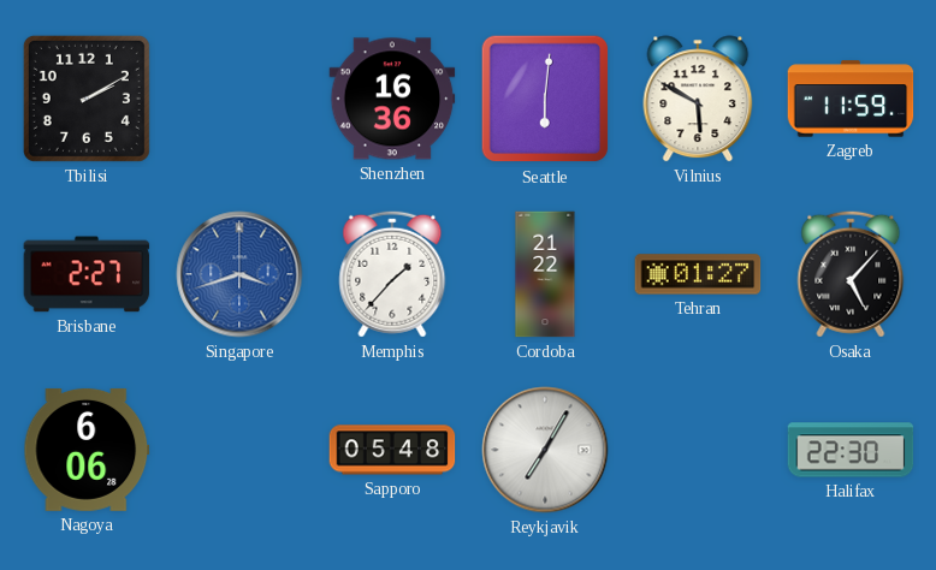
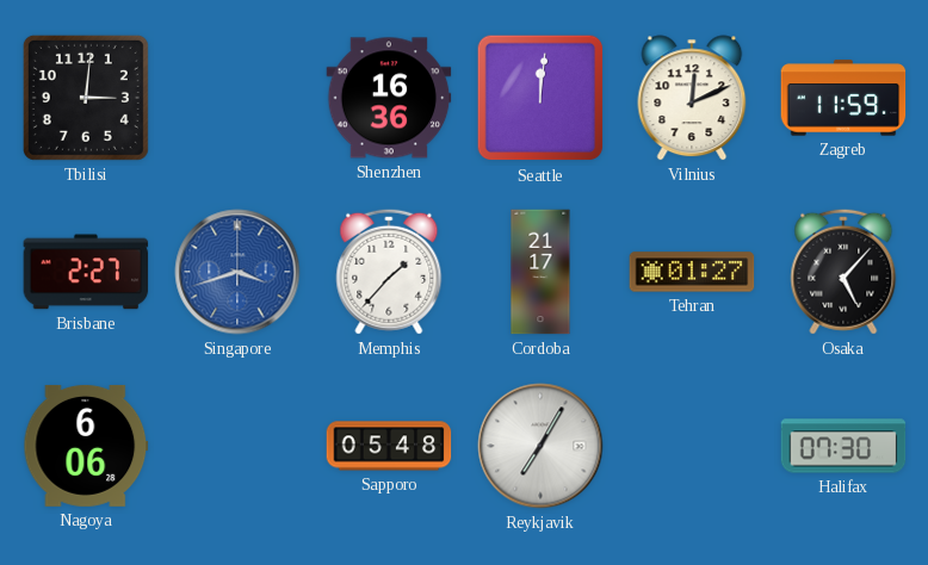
Tbilisi: 2:10 -> 3:01
Seattle: 6:01 -> 12:01
Vilnius: 5:50 -> 12:11
Cordoba: 21:22 -> 21:17
Halifax: 22:30 -> 07:30
